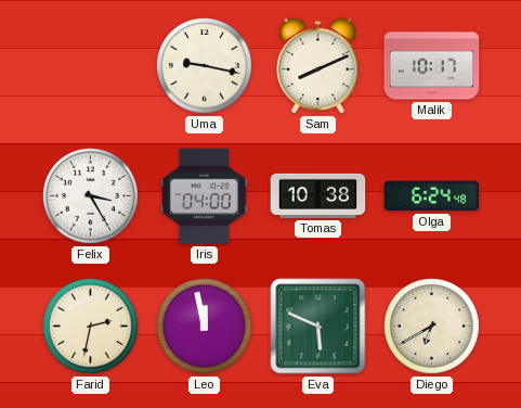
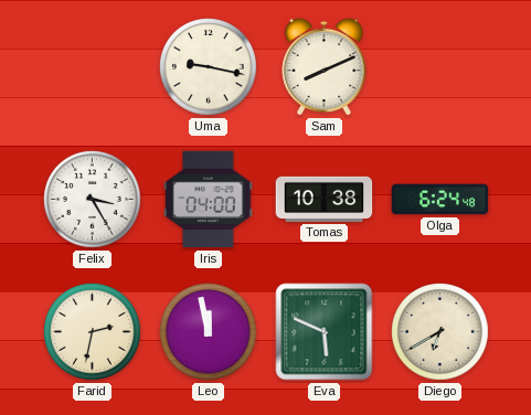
Malik: 10:17 -> none
